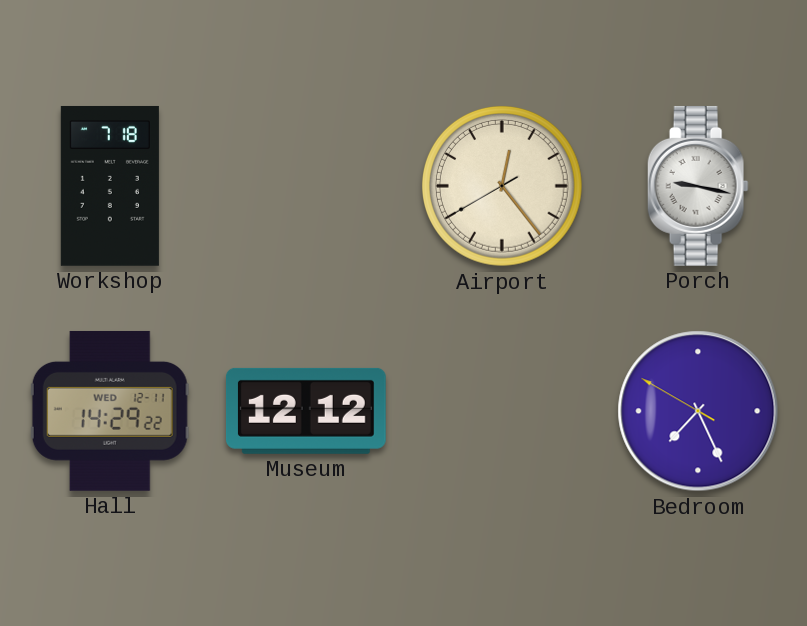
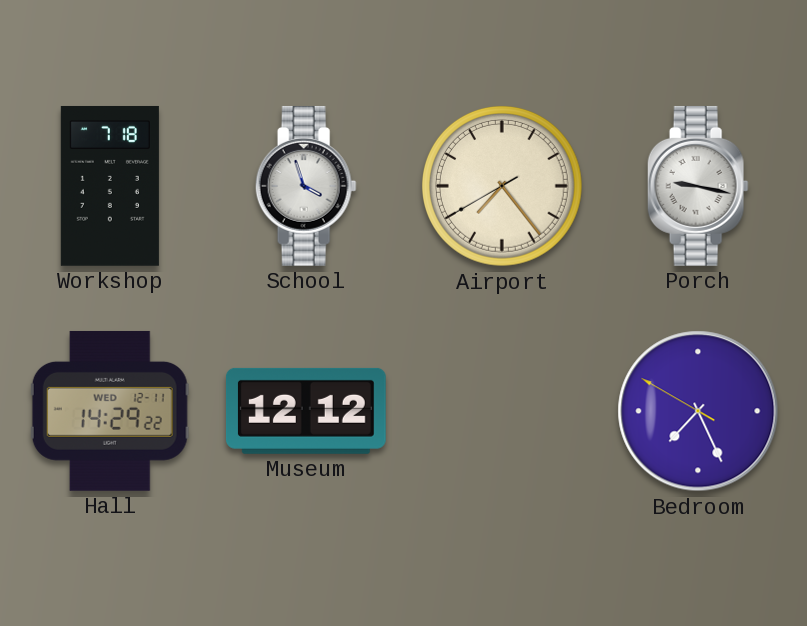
School: none -> 3:57
Airport: 12:23 -> 7:23
